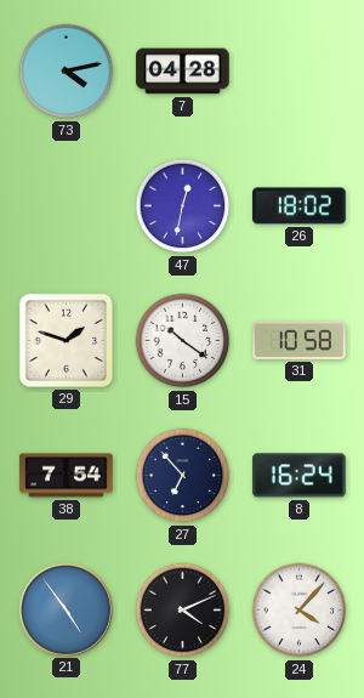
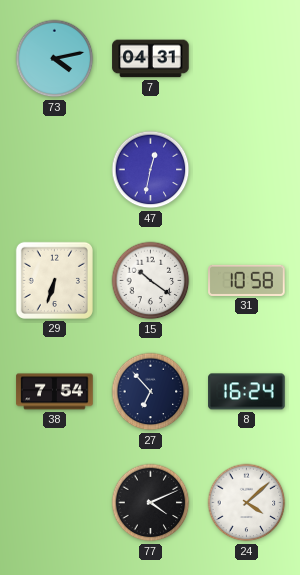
7: 04:28 -> 04:31
26: 18:02 -> none
29: 1:48 -> 6:33
21: 4:54 -> none
24: 4:07 -> 4:08
